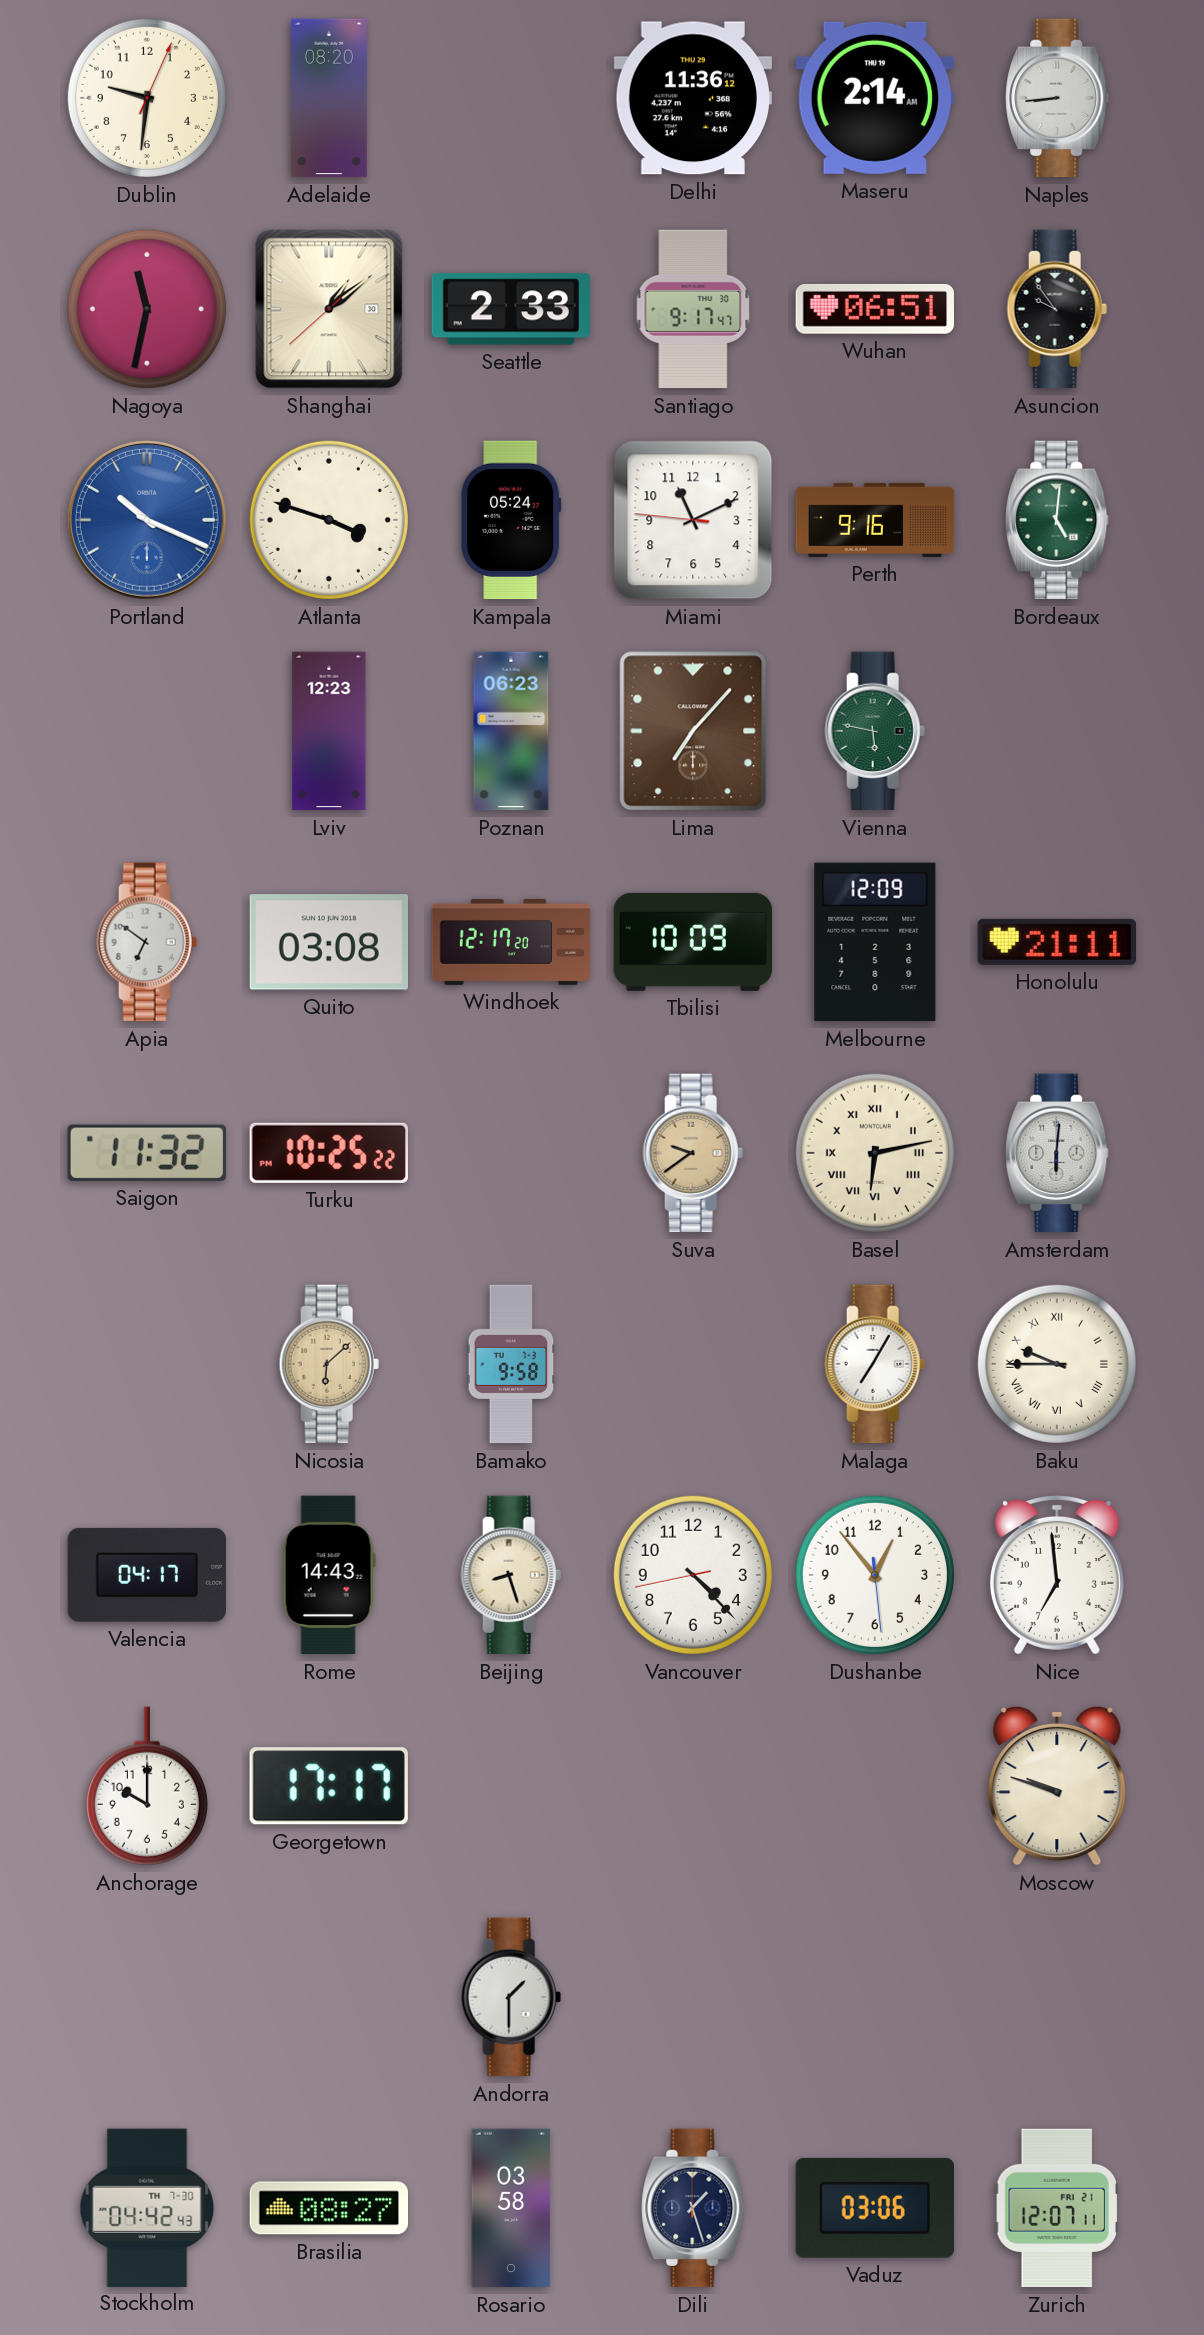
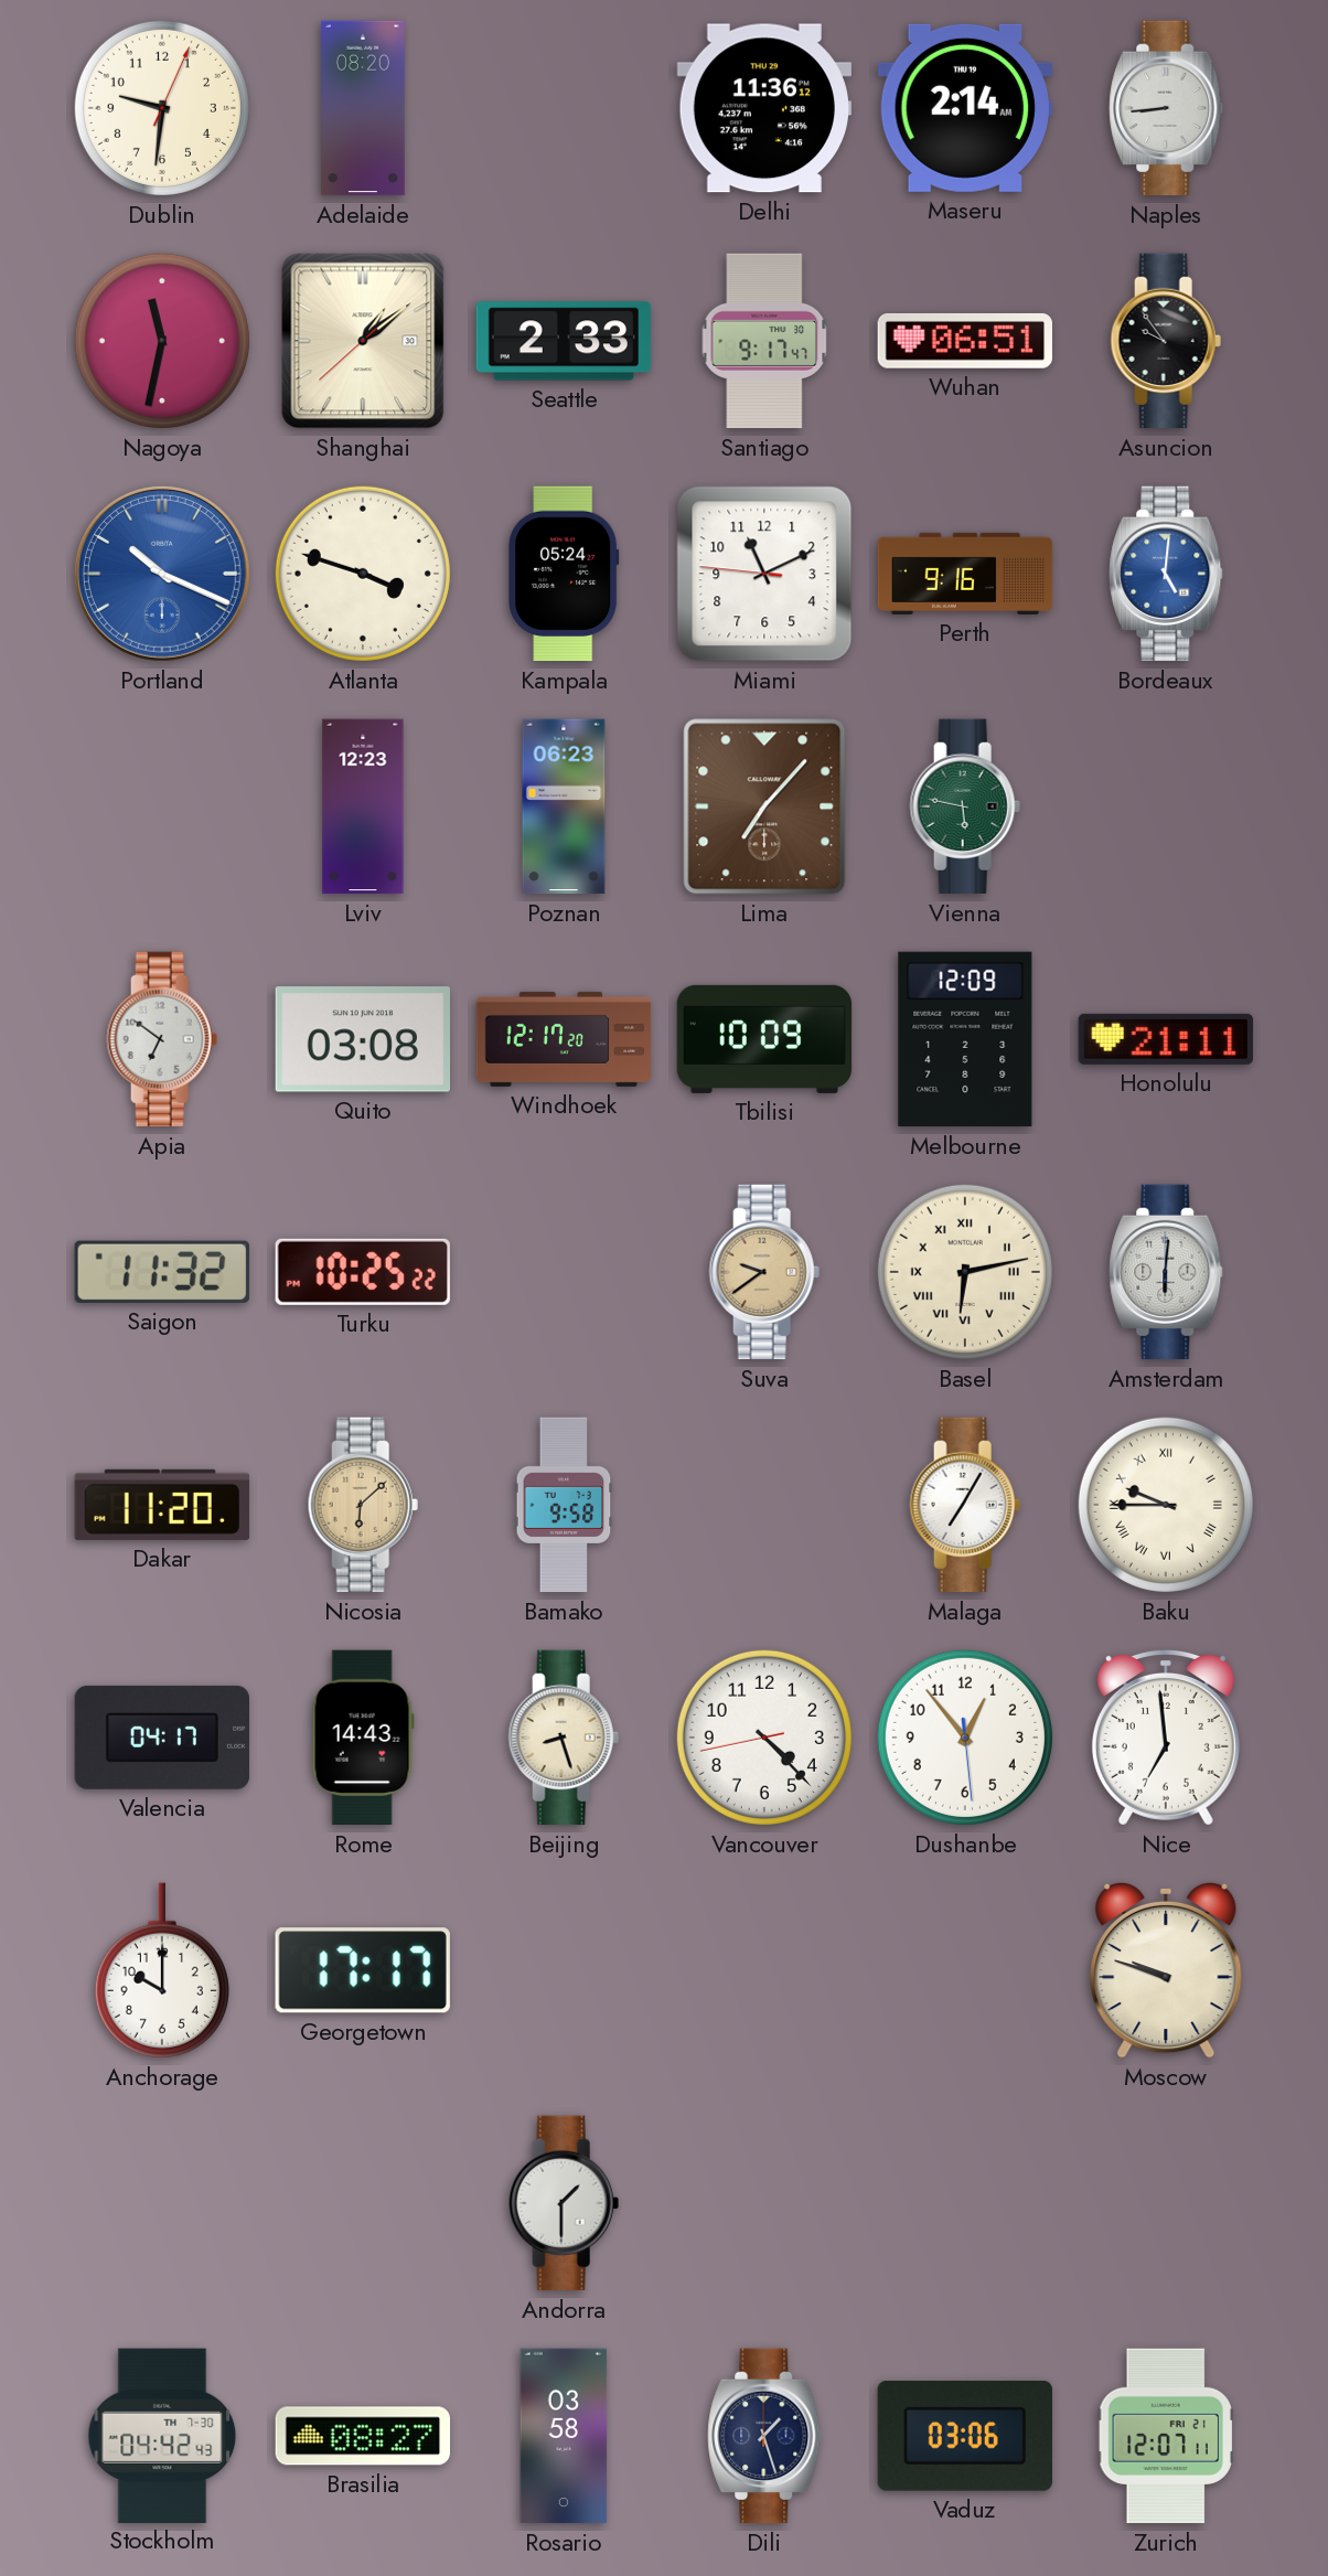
Bordeaux dial: green -> blue
Dakar: none -> 11:20
